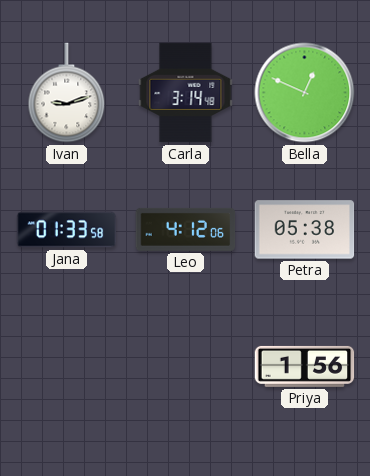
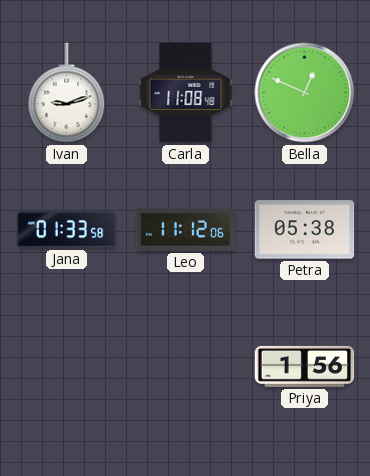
Carla: 3:14 -> 11:08
Leo: 4:12 -> 11:12
